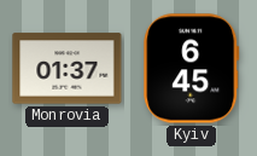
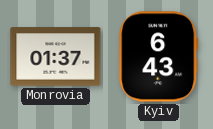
Kyiv: 6:45 -> 6:43
